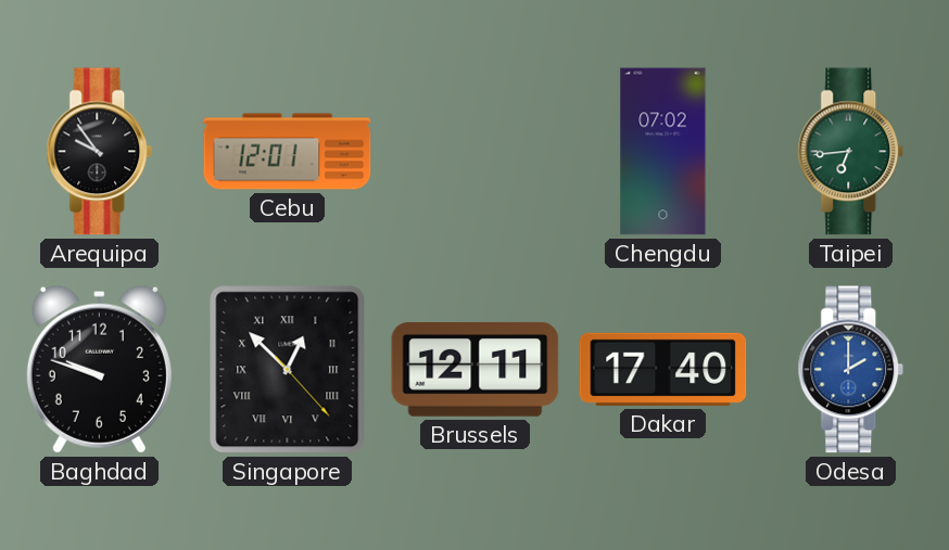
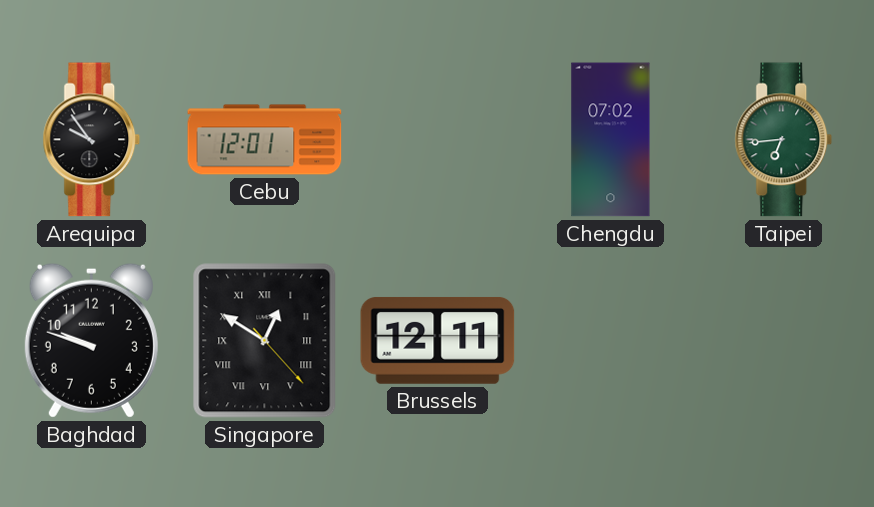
Singapore: 12:52 -> 12:50
Dakar: 17:40 -> none
Odesa: 2:00 -> none
